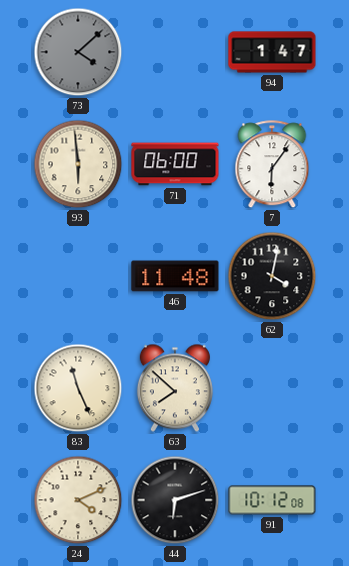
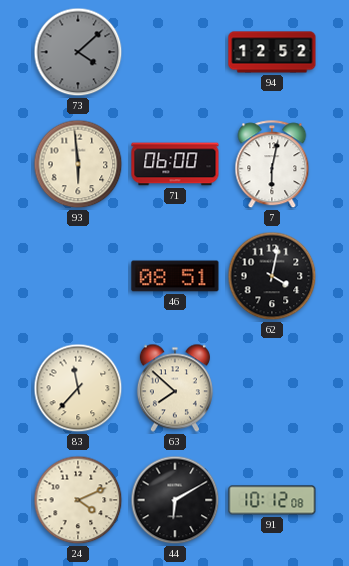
94: 1:47 -> 12:52
7: 6:06 -> 6:02
46: 11:48 -> 08:51
83: 11:26 -> 11:37
44: 6:12 -> 6:10
